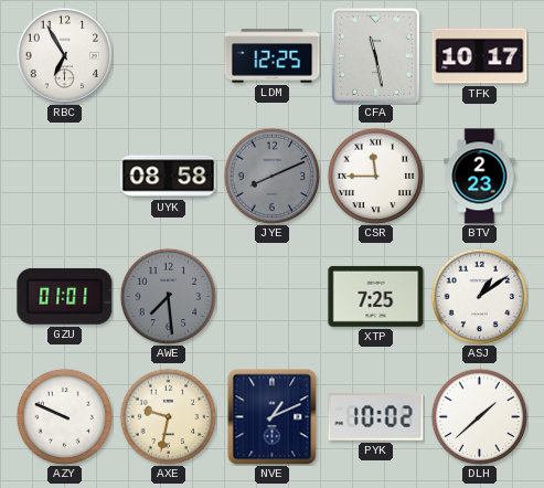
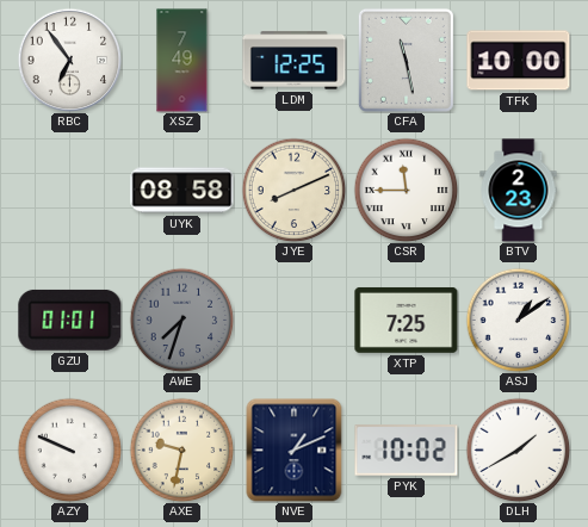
RBC: 6:55 -> 6:54
XSZ: none -> 7:49
TFK: 10:17 -> 10:00
JYE dial: grey -> cream
AWE: 7:29 -> 7:33
DLH: 1:38 -> 1:40
